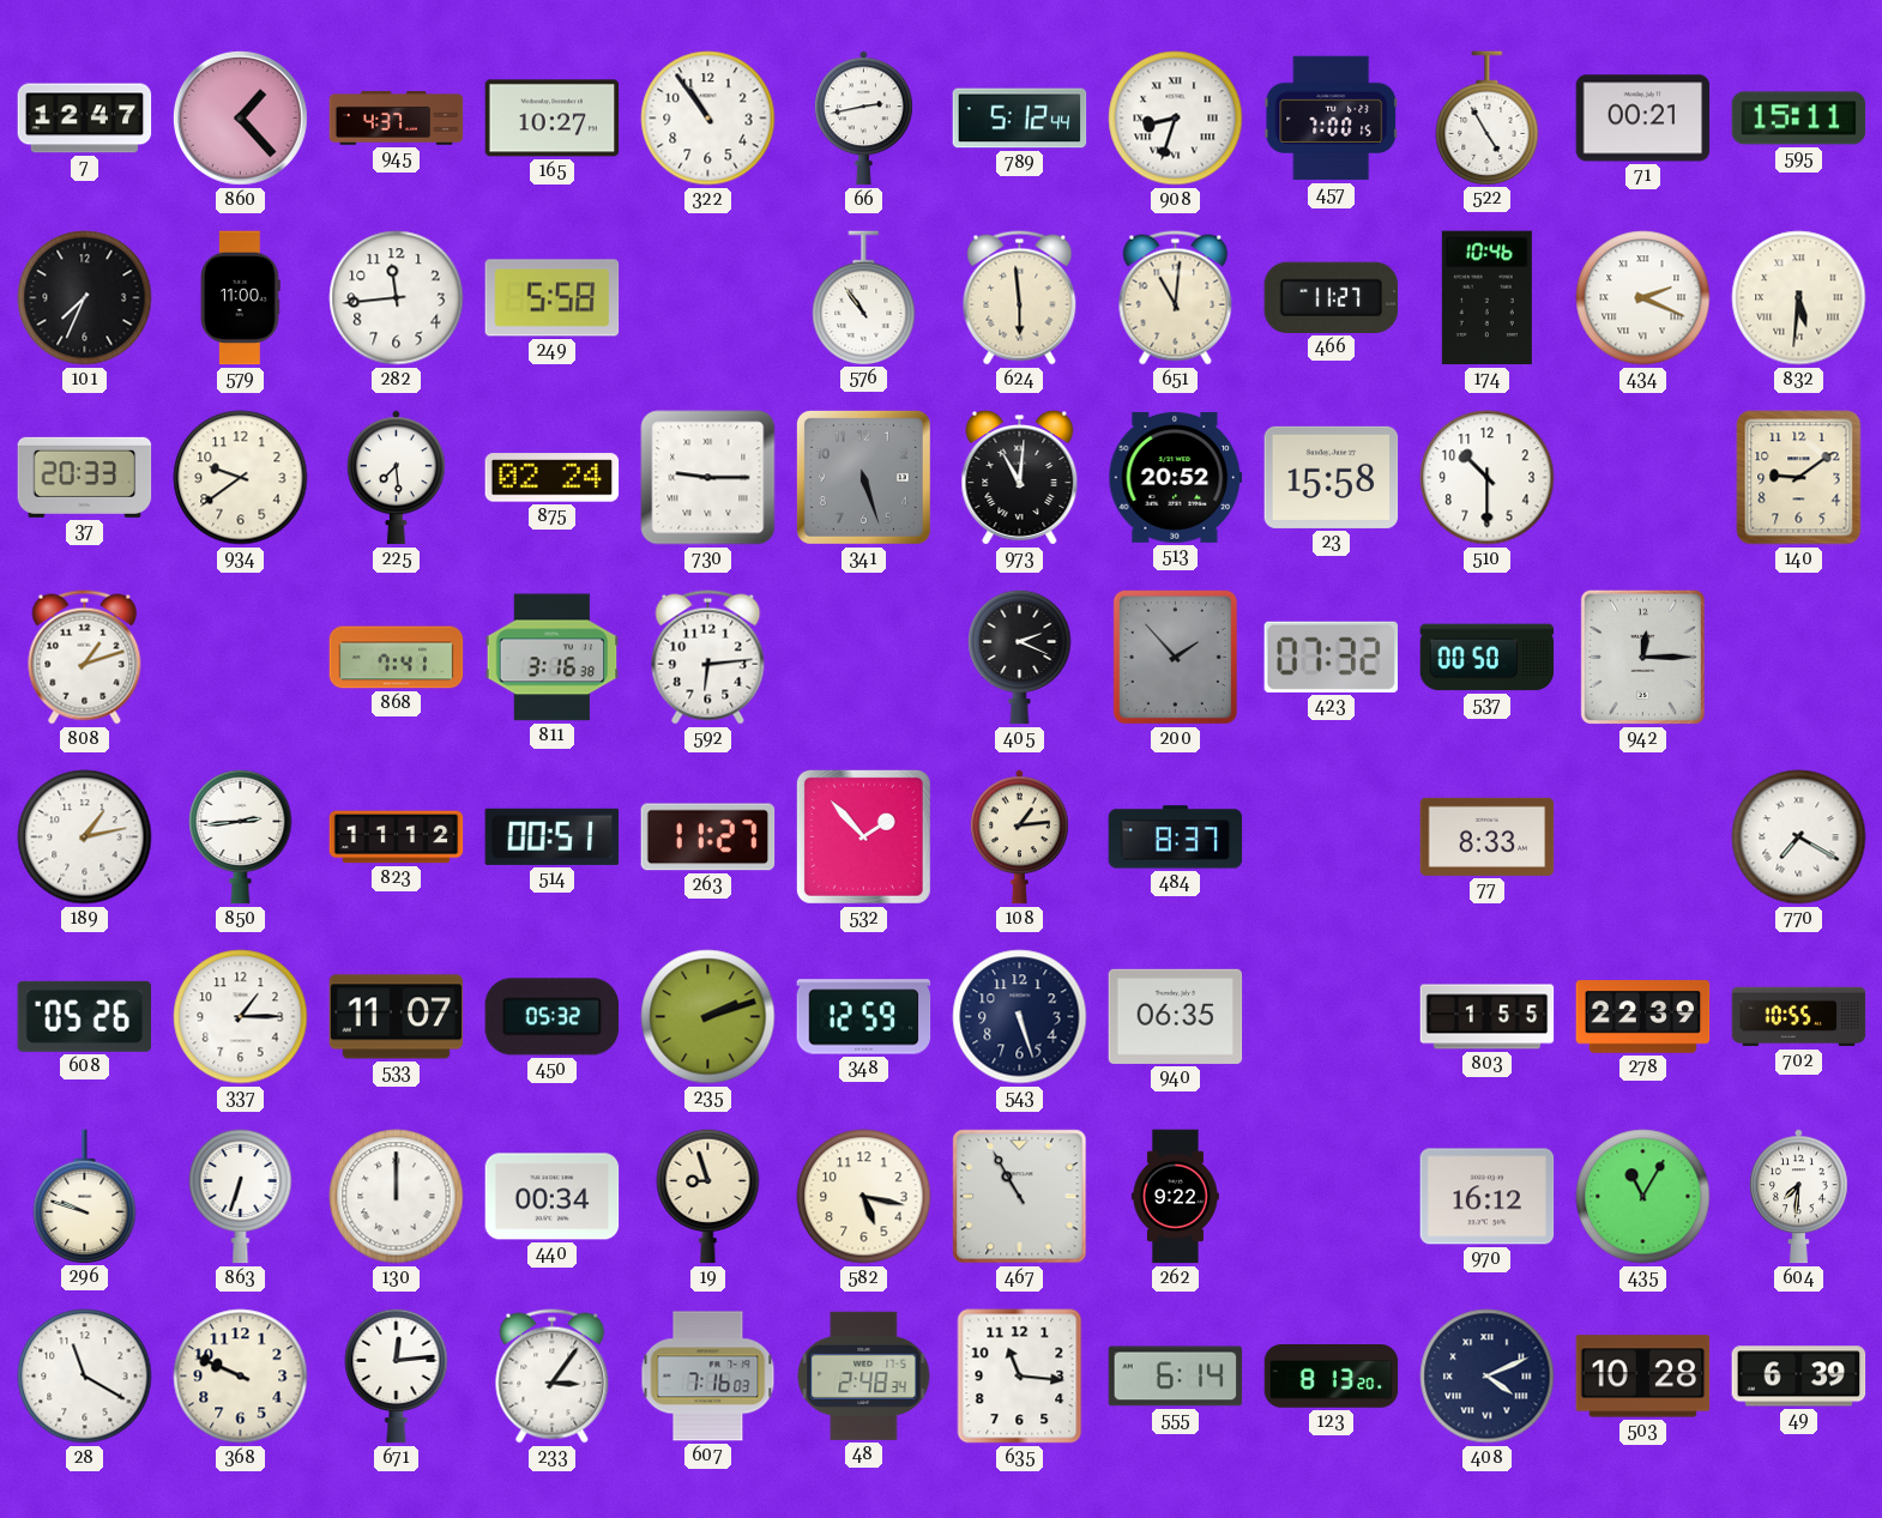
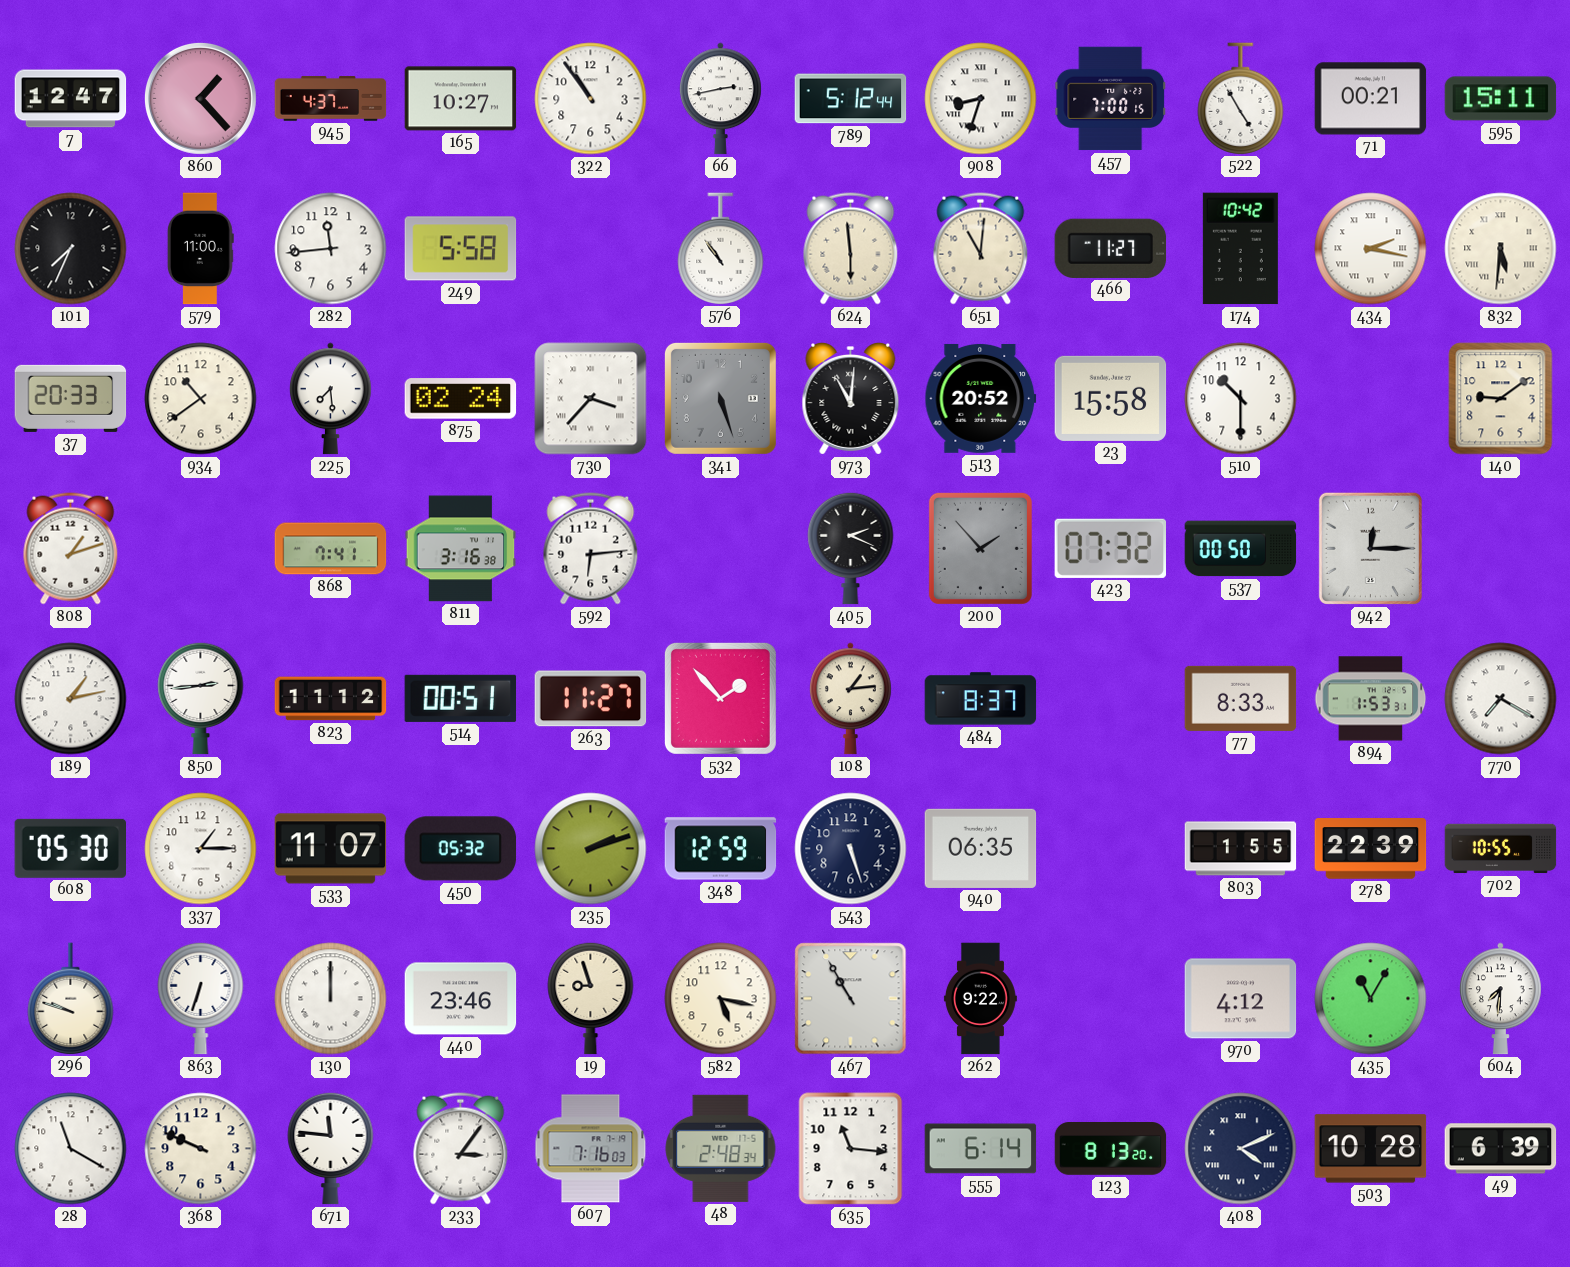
174: 10:46 -> 10:42
434: 2:19 -> 2:17
934: 9:39 -> 10:39
730: 9:15 -> 3:37
894: none -> 1:53
608: 05:26 -> 05:30
440: 00:34 -> 23:46
970: 16:12 -> 4:12
671: 12:14 -> 11:46
